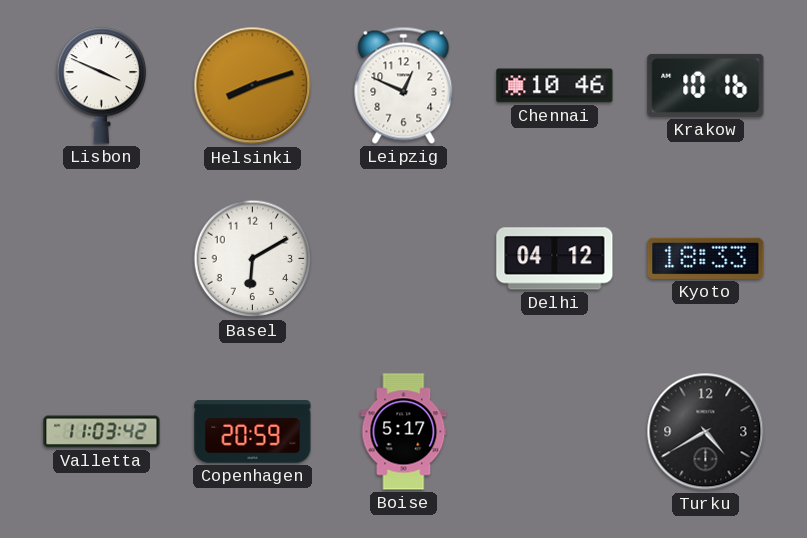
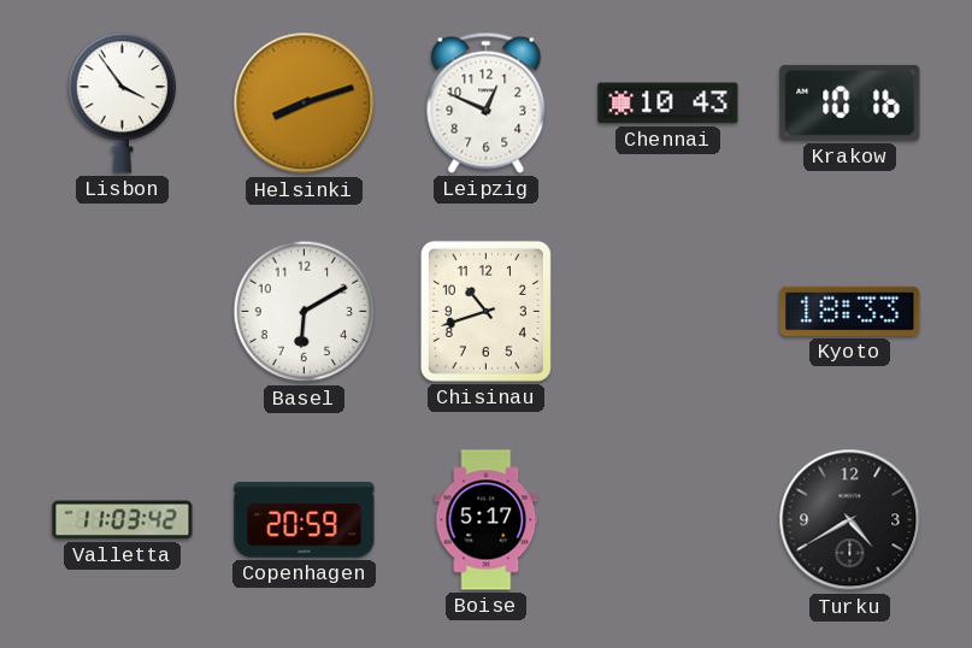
Lisbon: 3:49 -> 3:54
Chennai: 10:46 -> 10:43
Chisinau: none -> 10:42
Delhi: 04:12 -> none
